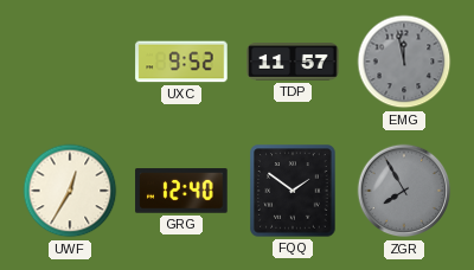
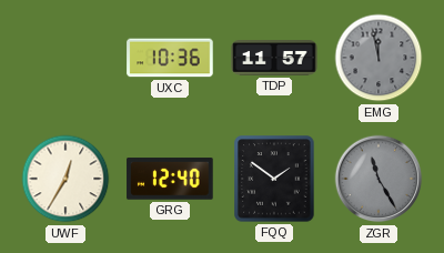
UXC: 9:52 -> 10:36
ZGR: 7:55 -> 11:25
